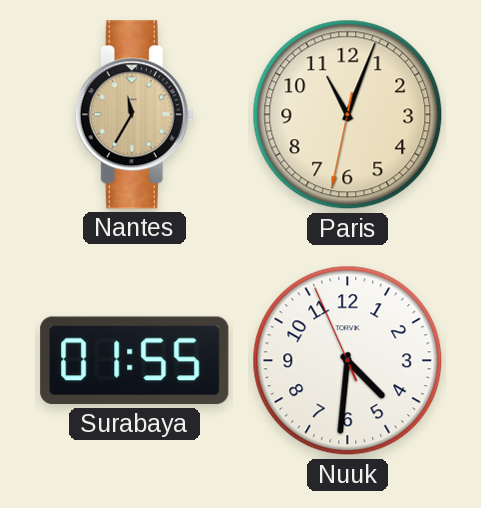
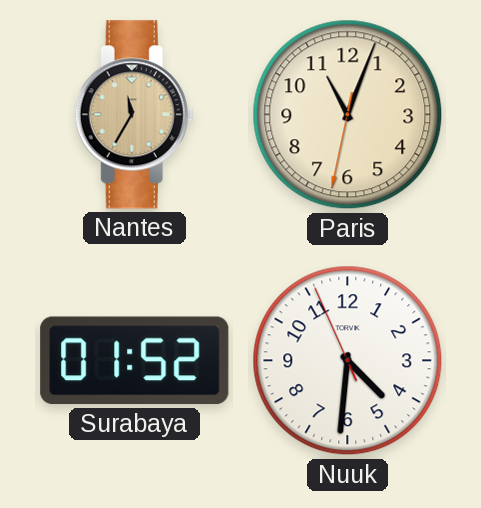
Surabaya: 01:55 -> 01:52
